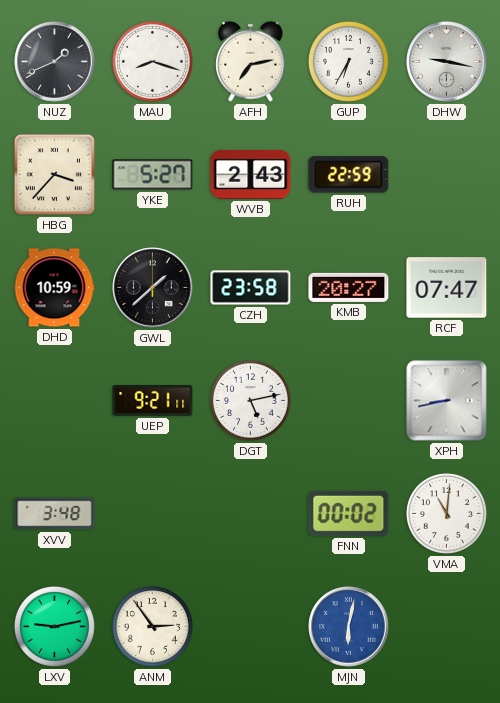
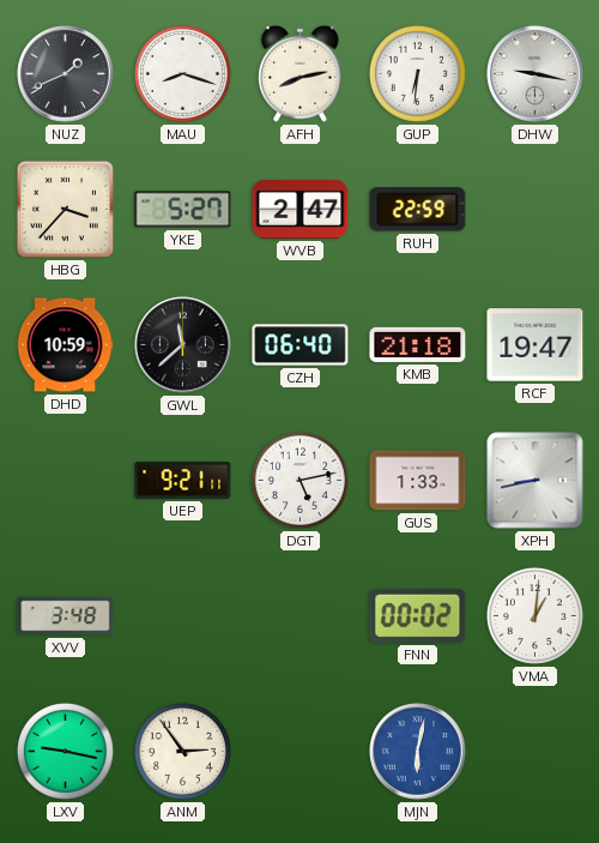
AFH: 7:13 -> 8:13
GUP: 6:35 -> 6:31
WVB: 2:43 -> 2:47
GWL: 1:38 -> 11:38
CZH: 23:58 -> 06:40
KMB: 20:27 -> 21:18
RCF: 07:47 -> 19:47
GUS: none -> 1:33
VMA: 11:01 -> 1:01
LXV: 9:13 -> 9:17
